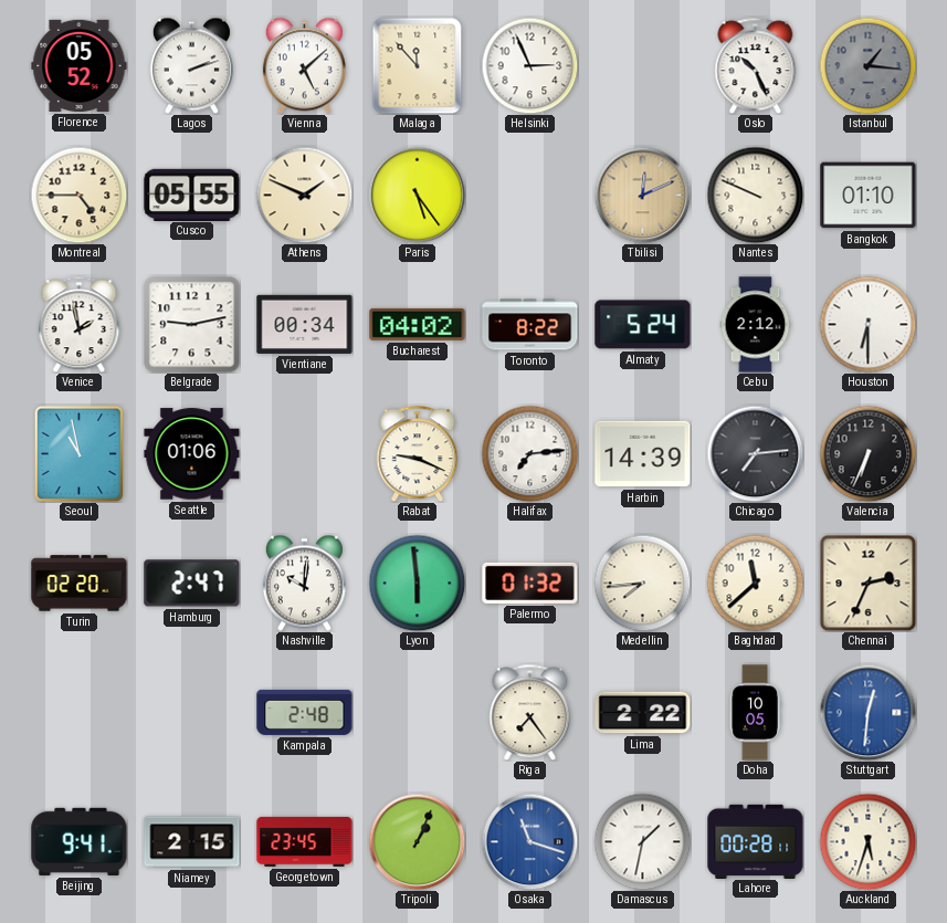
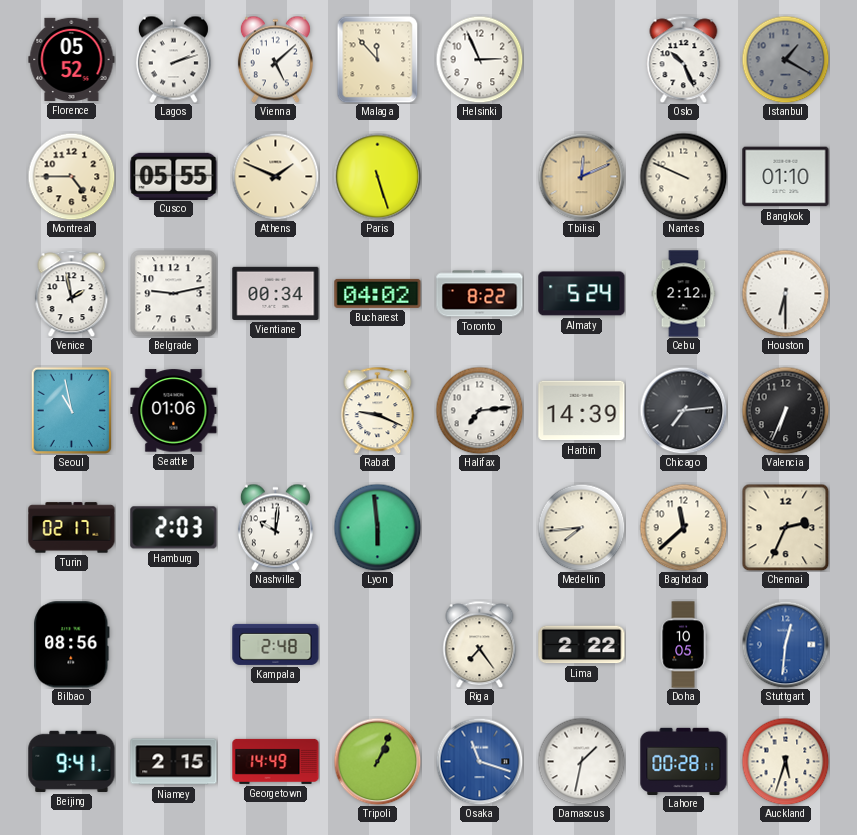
Istanbul: 1:16 -> 1:20
Paris: 5:24 -> 5:27
Turin: 02:20 -> 02:17
Hamburg: 2:47 -> 2:03
Palermo: 01:32 -> none
Bilbao: none -> 08:56
Georgetown: 23:45 -> 14:49
